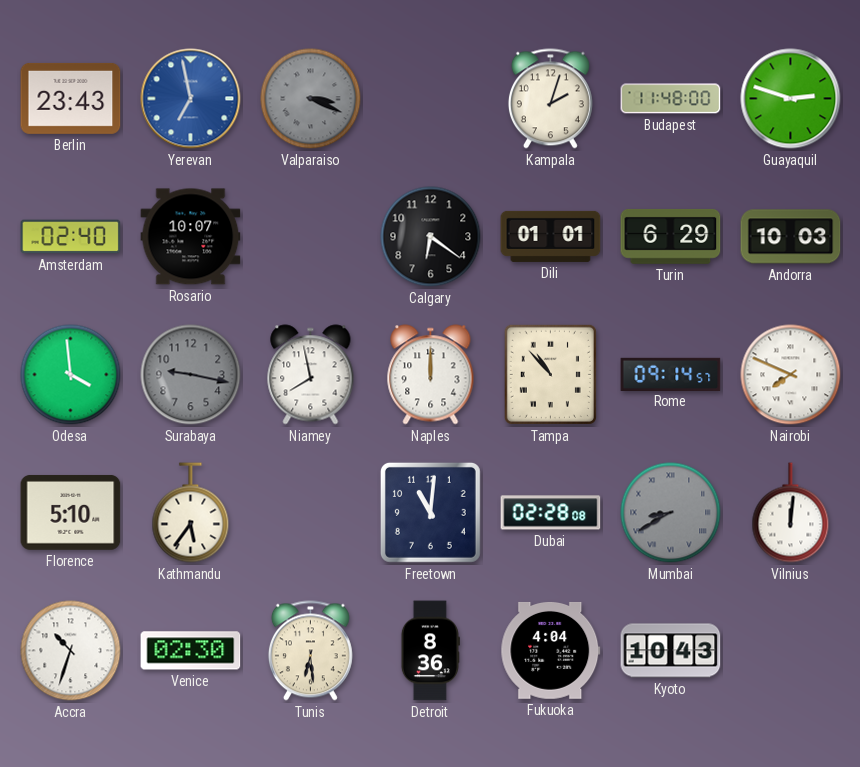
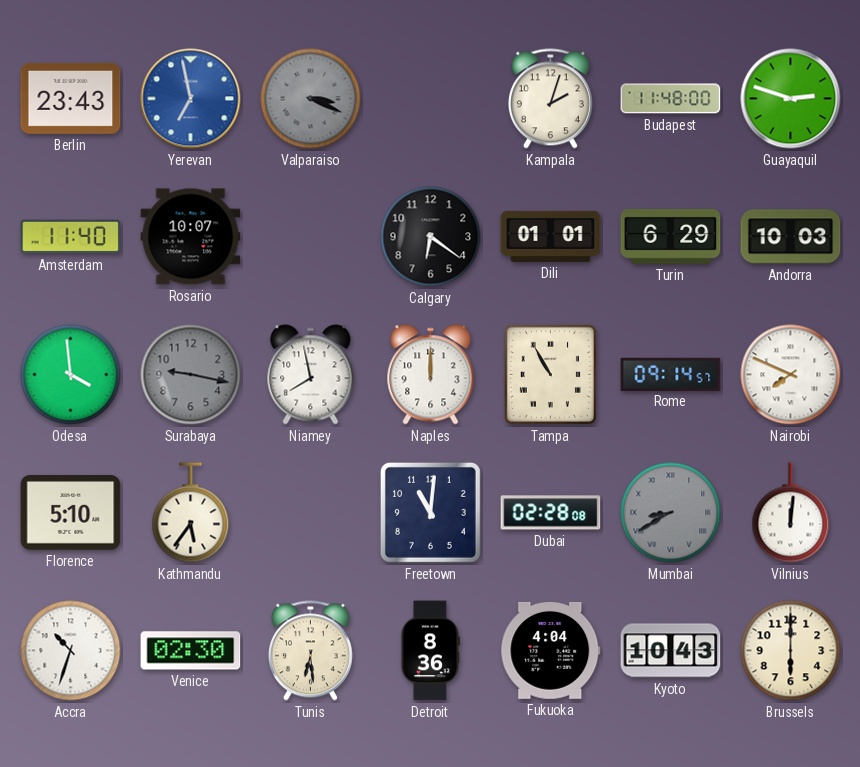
Amsterdam: 02:40 -> 11:40
Tampa: 10:53 -> 10:55
Brussels: none -> 6:00
